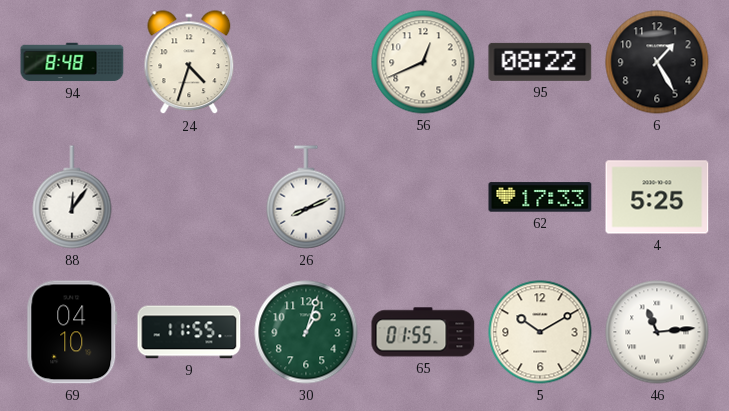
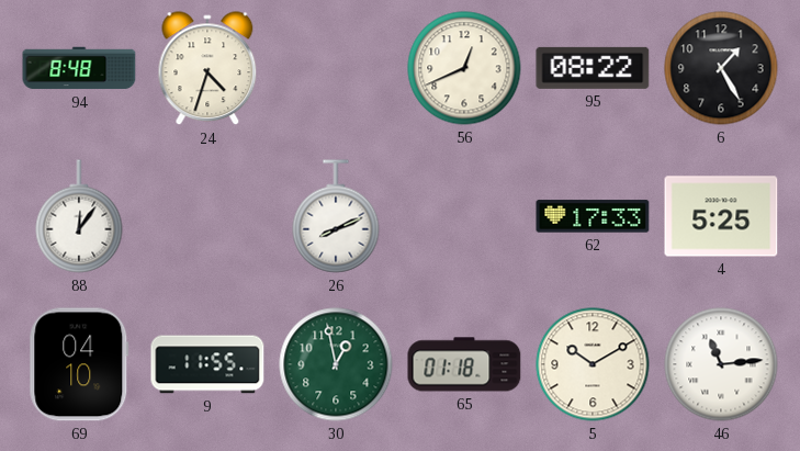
30: 1:03 -> 12:58
65: 01:55 -> 01:18
